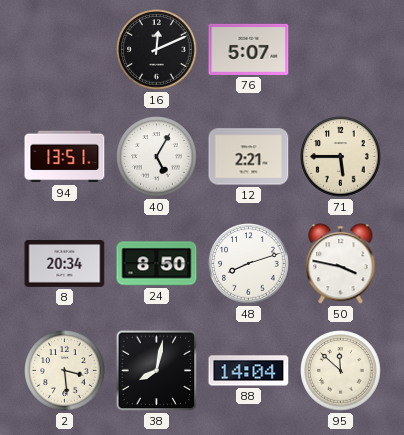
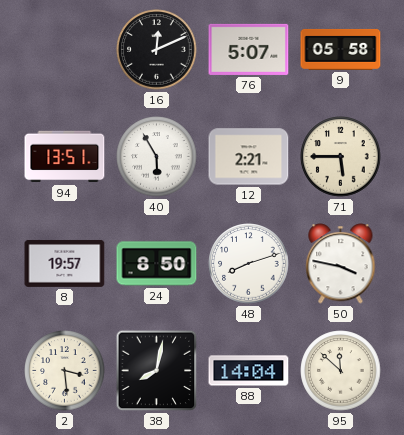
9: none -> 05:58
40: 5:05 -> 5:55
8: 20:34 -> 19:57
